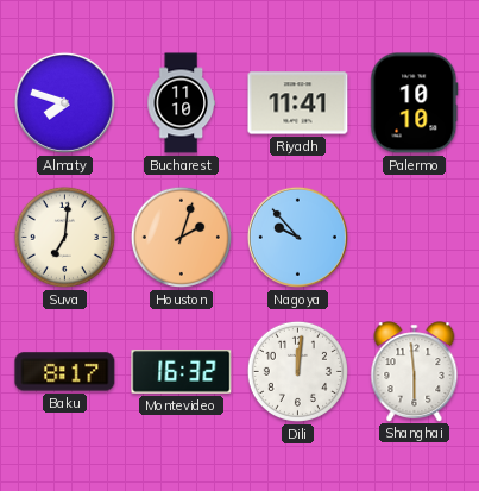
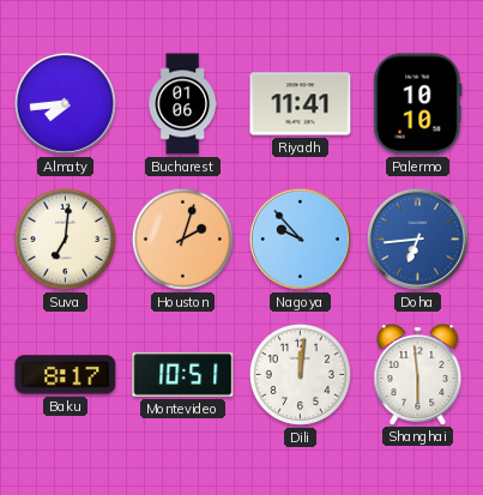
Almaty: 7:48 -> 7:44
Bucharest: 11:10 -> 01:06
Doha: none -> 6:44
Montevideo: 16:32 -> 10:51
